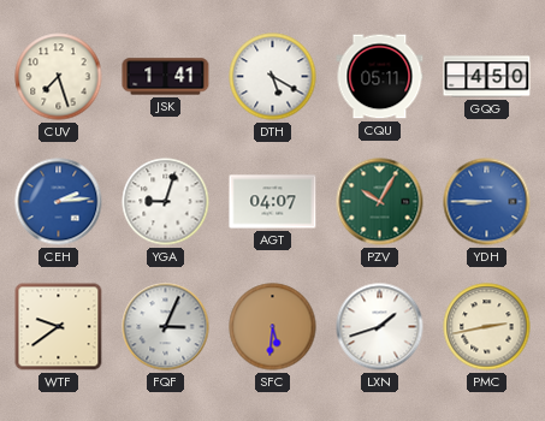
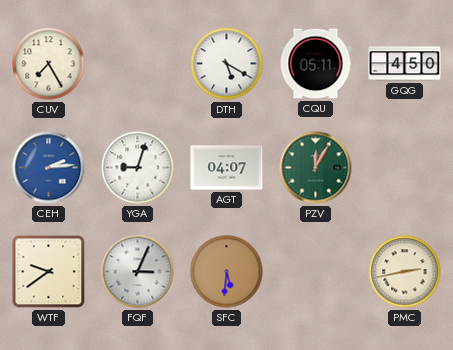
CUV: 7:27 -> 7:25
JSK: 1:41 -> none
PZV: 10:05 -> 12:05
YDH: 8:45 -> none
LXN: 1:42 -> none
